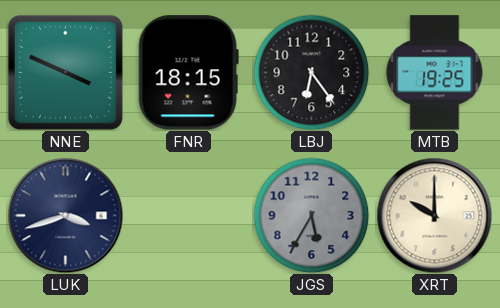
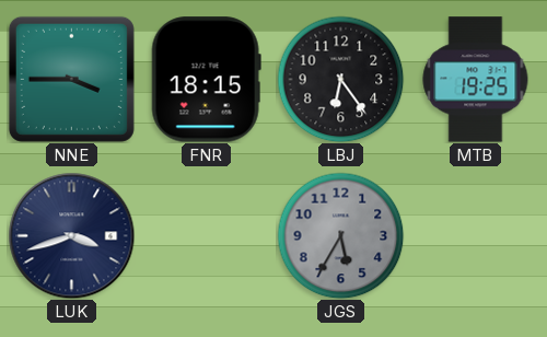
NNE: 3:49 -> 3:45
XRT: 10:00 -> none
